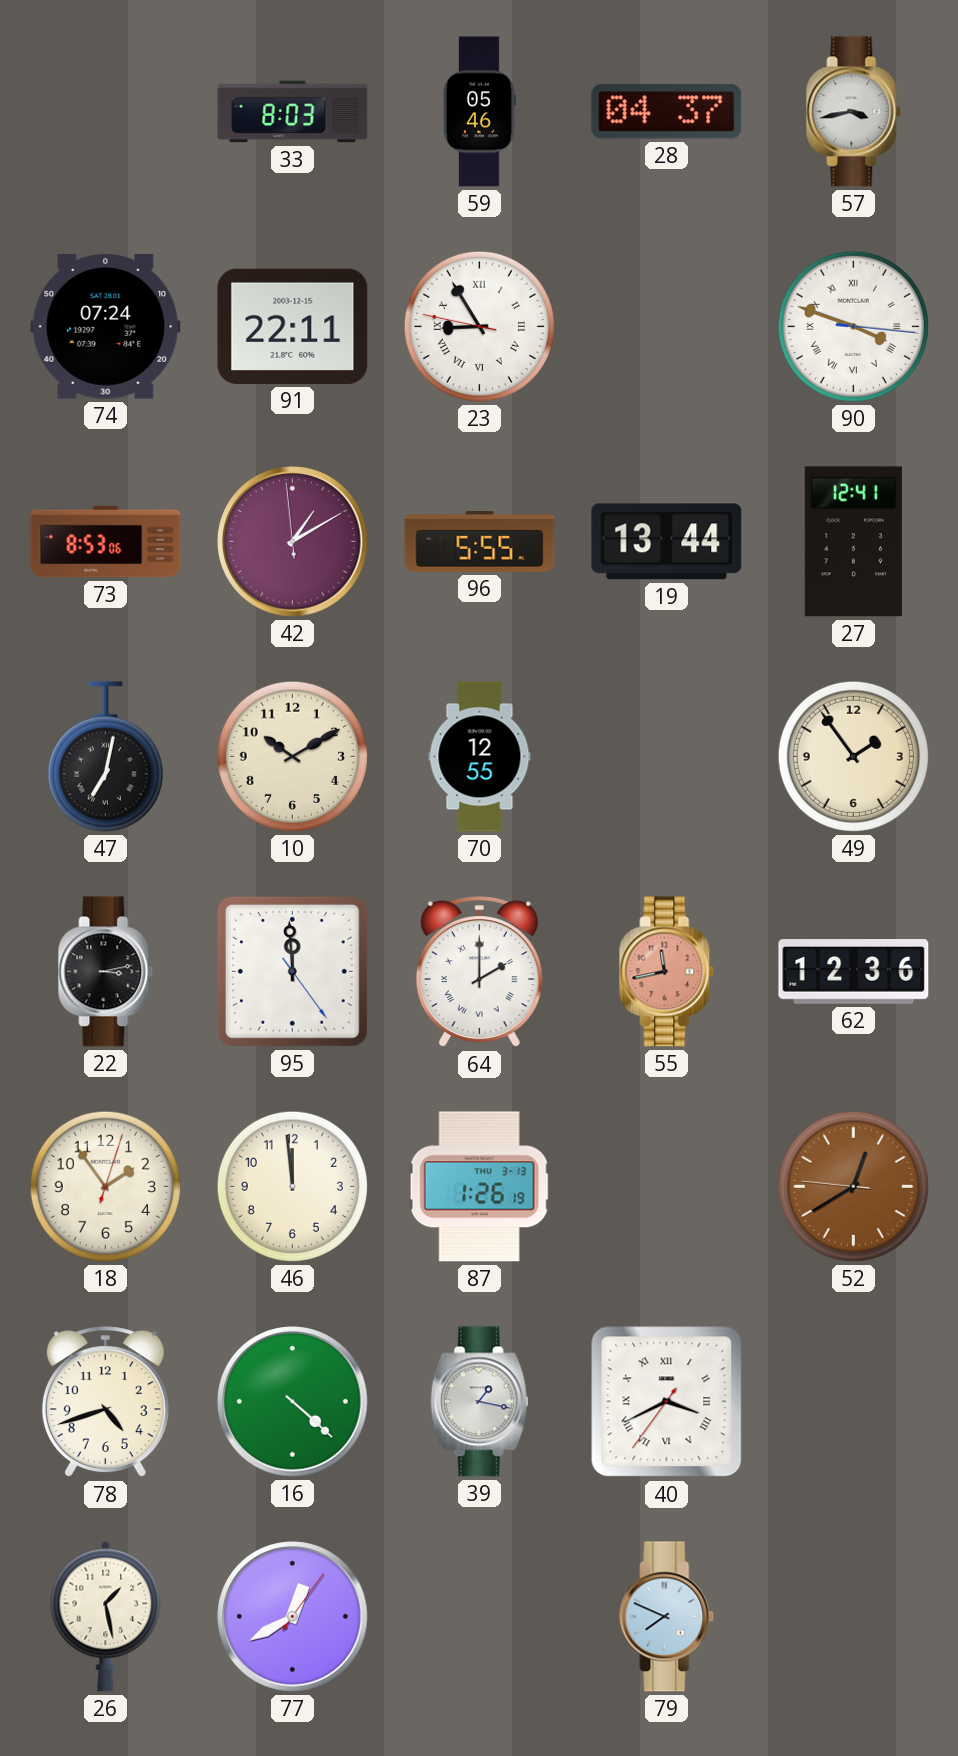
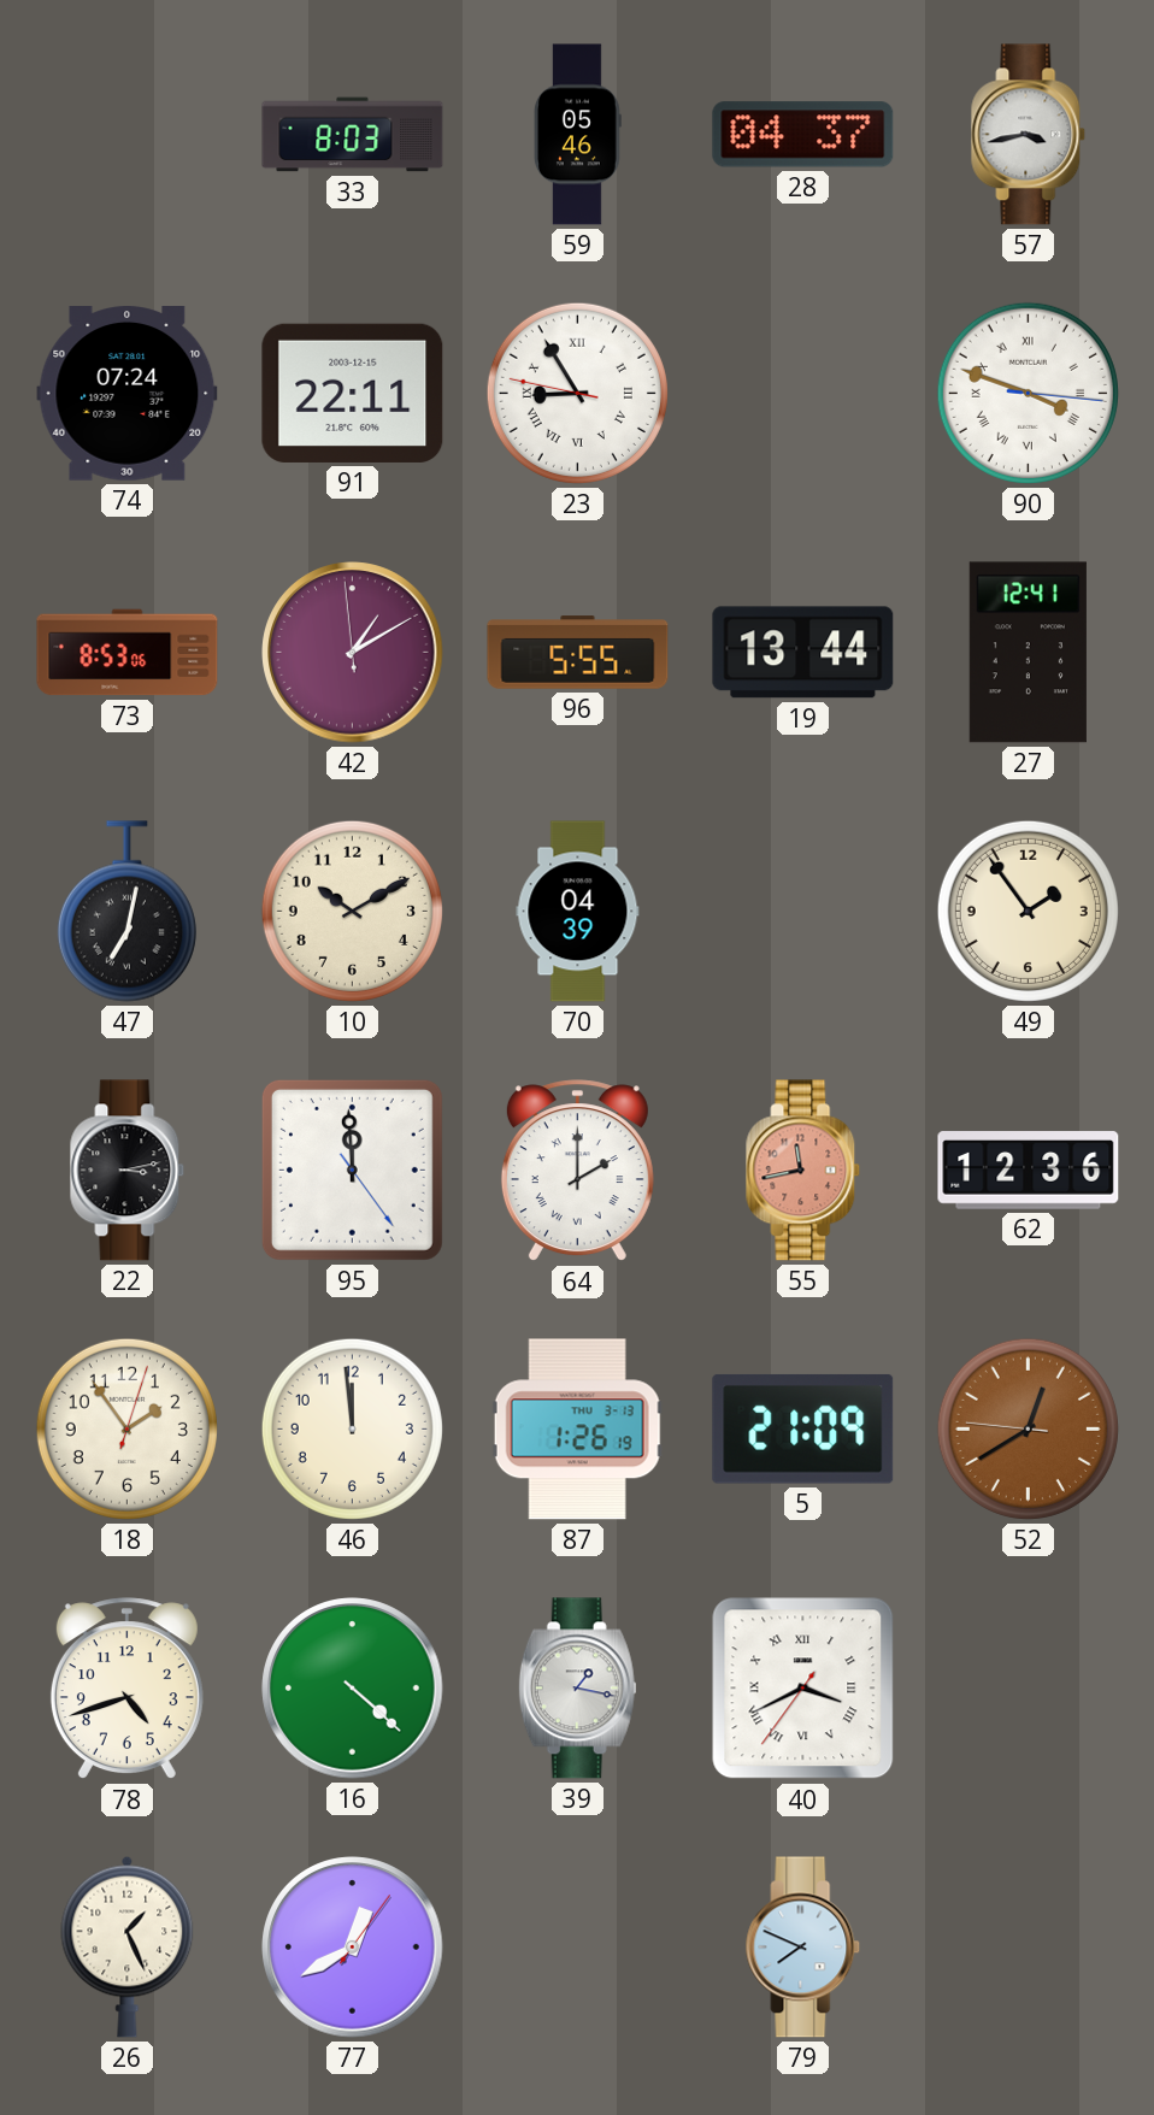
70: 12:55 -> 04:39
5: none -> 21:09
26: 1:28 -> 1:26
